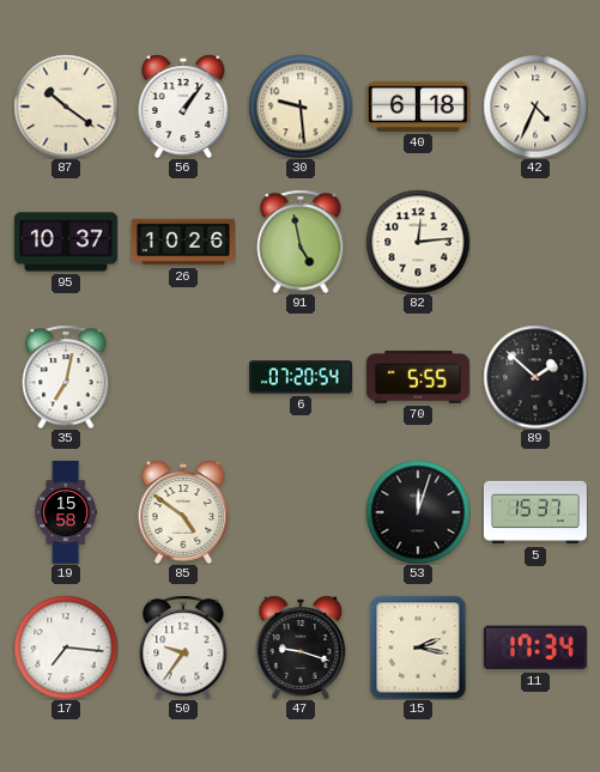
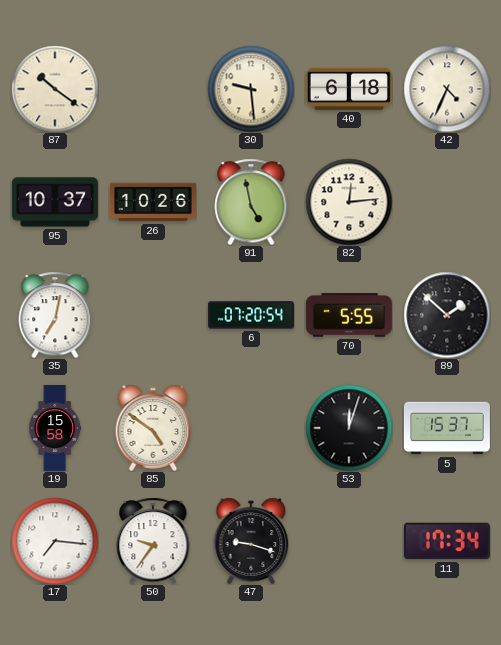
56: 1:06 -> none
15: 2:17 -> none
